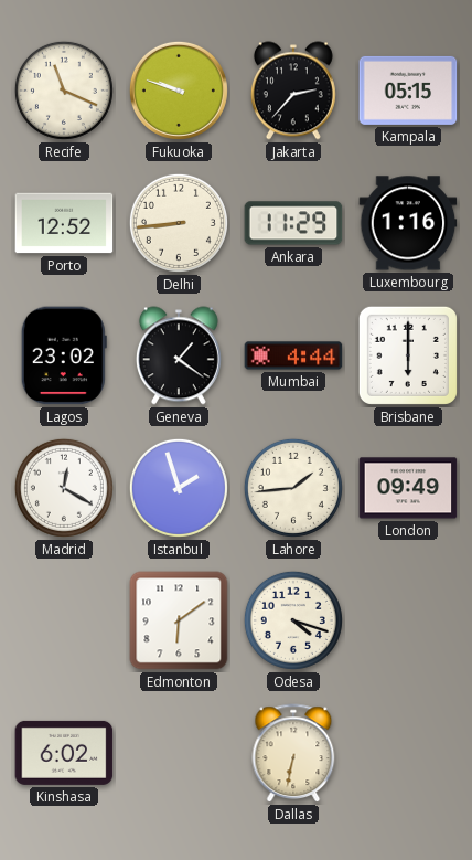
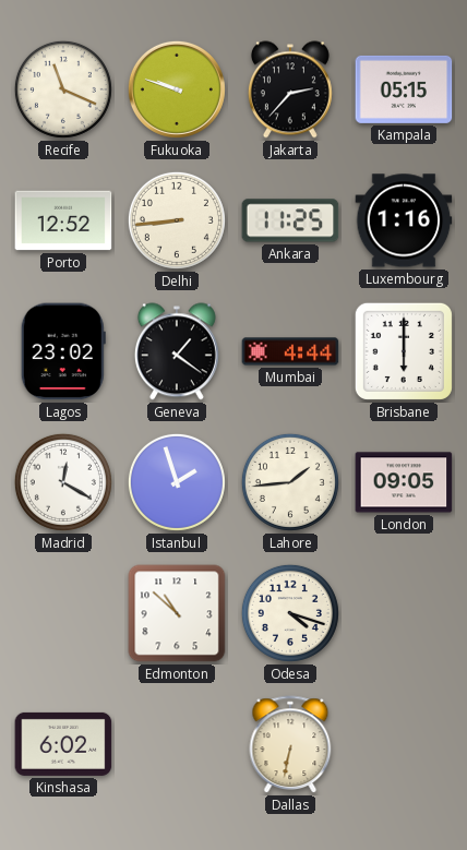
Ankara: 11:29 -> 11:25
London: 09:49 -> 09:05
Edmonton: 6:09 -> 10:52
